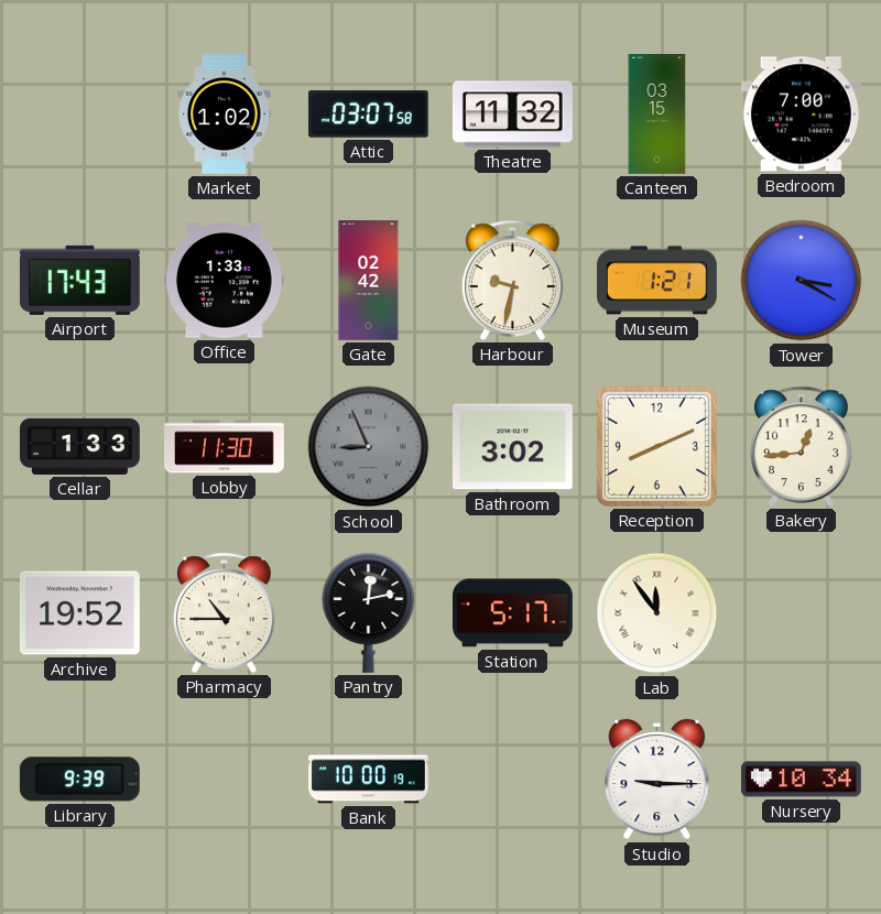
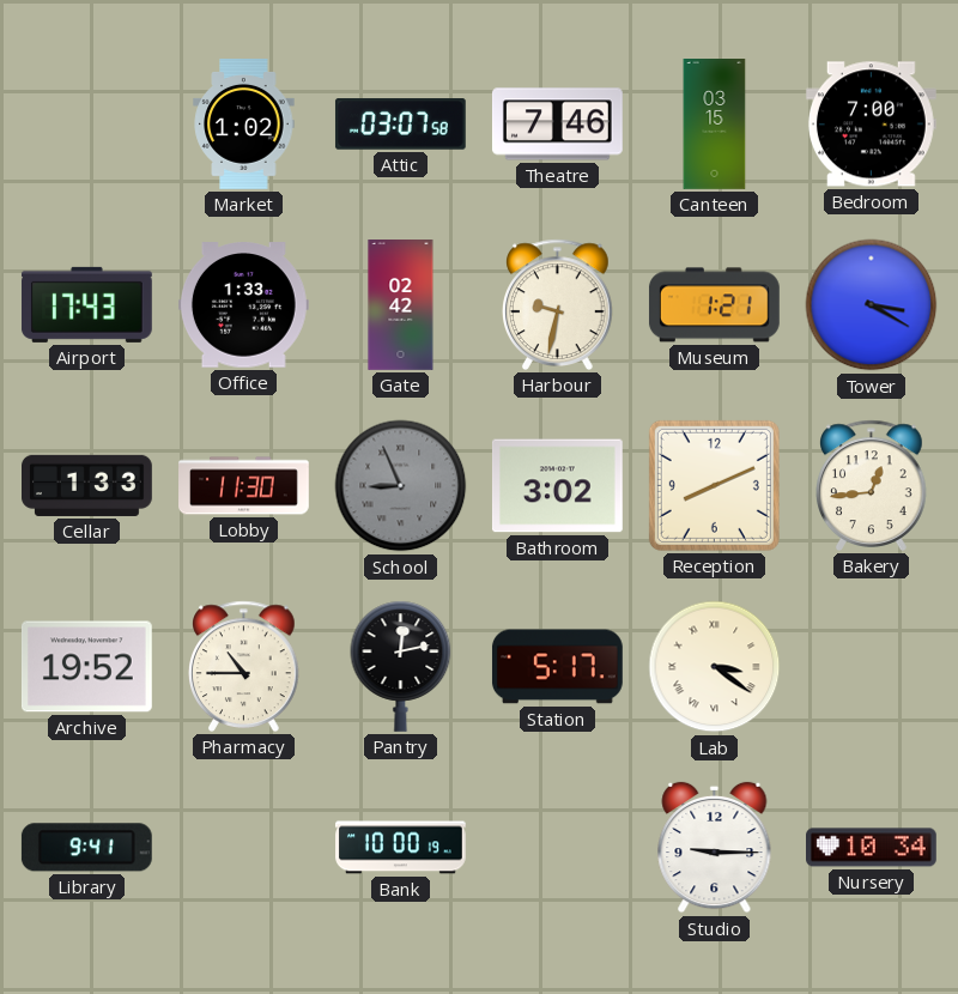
Theatre: 11:32 -> 7:46
Lab: 11:54 -> 3:21
Library: 9:39 -> 9:41
